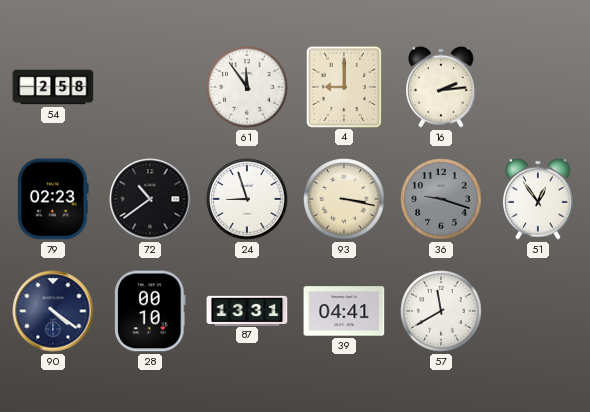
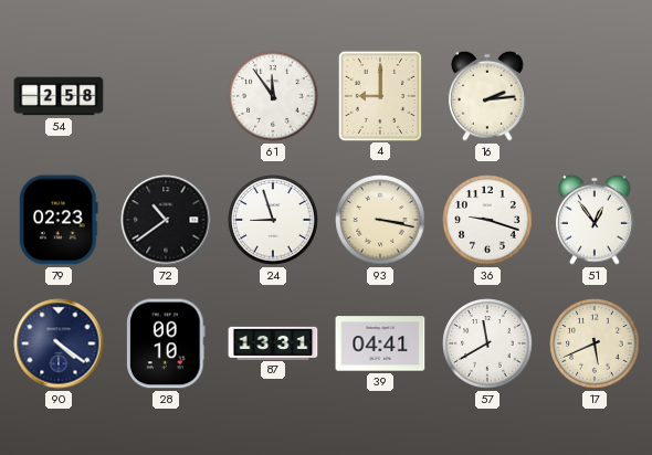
36 dial: grey -> white
17: none -> 5:41
